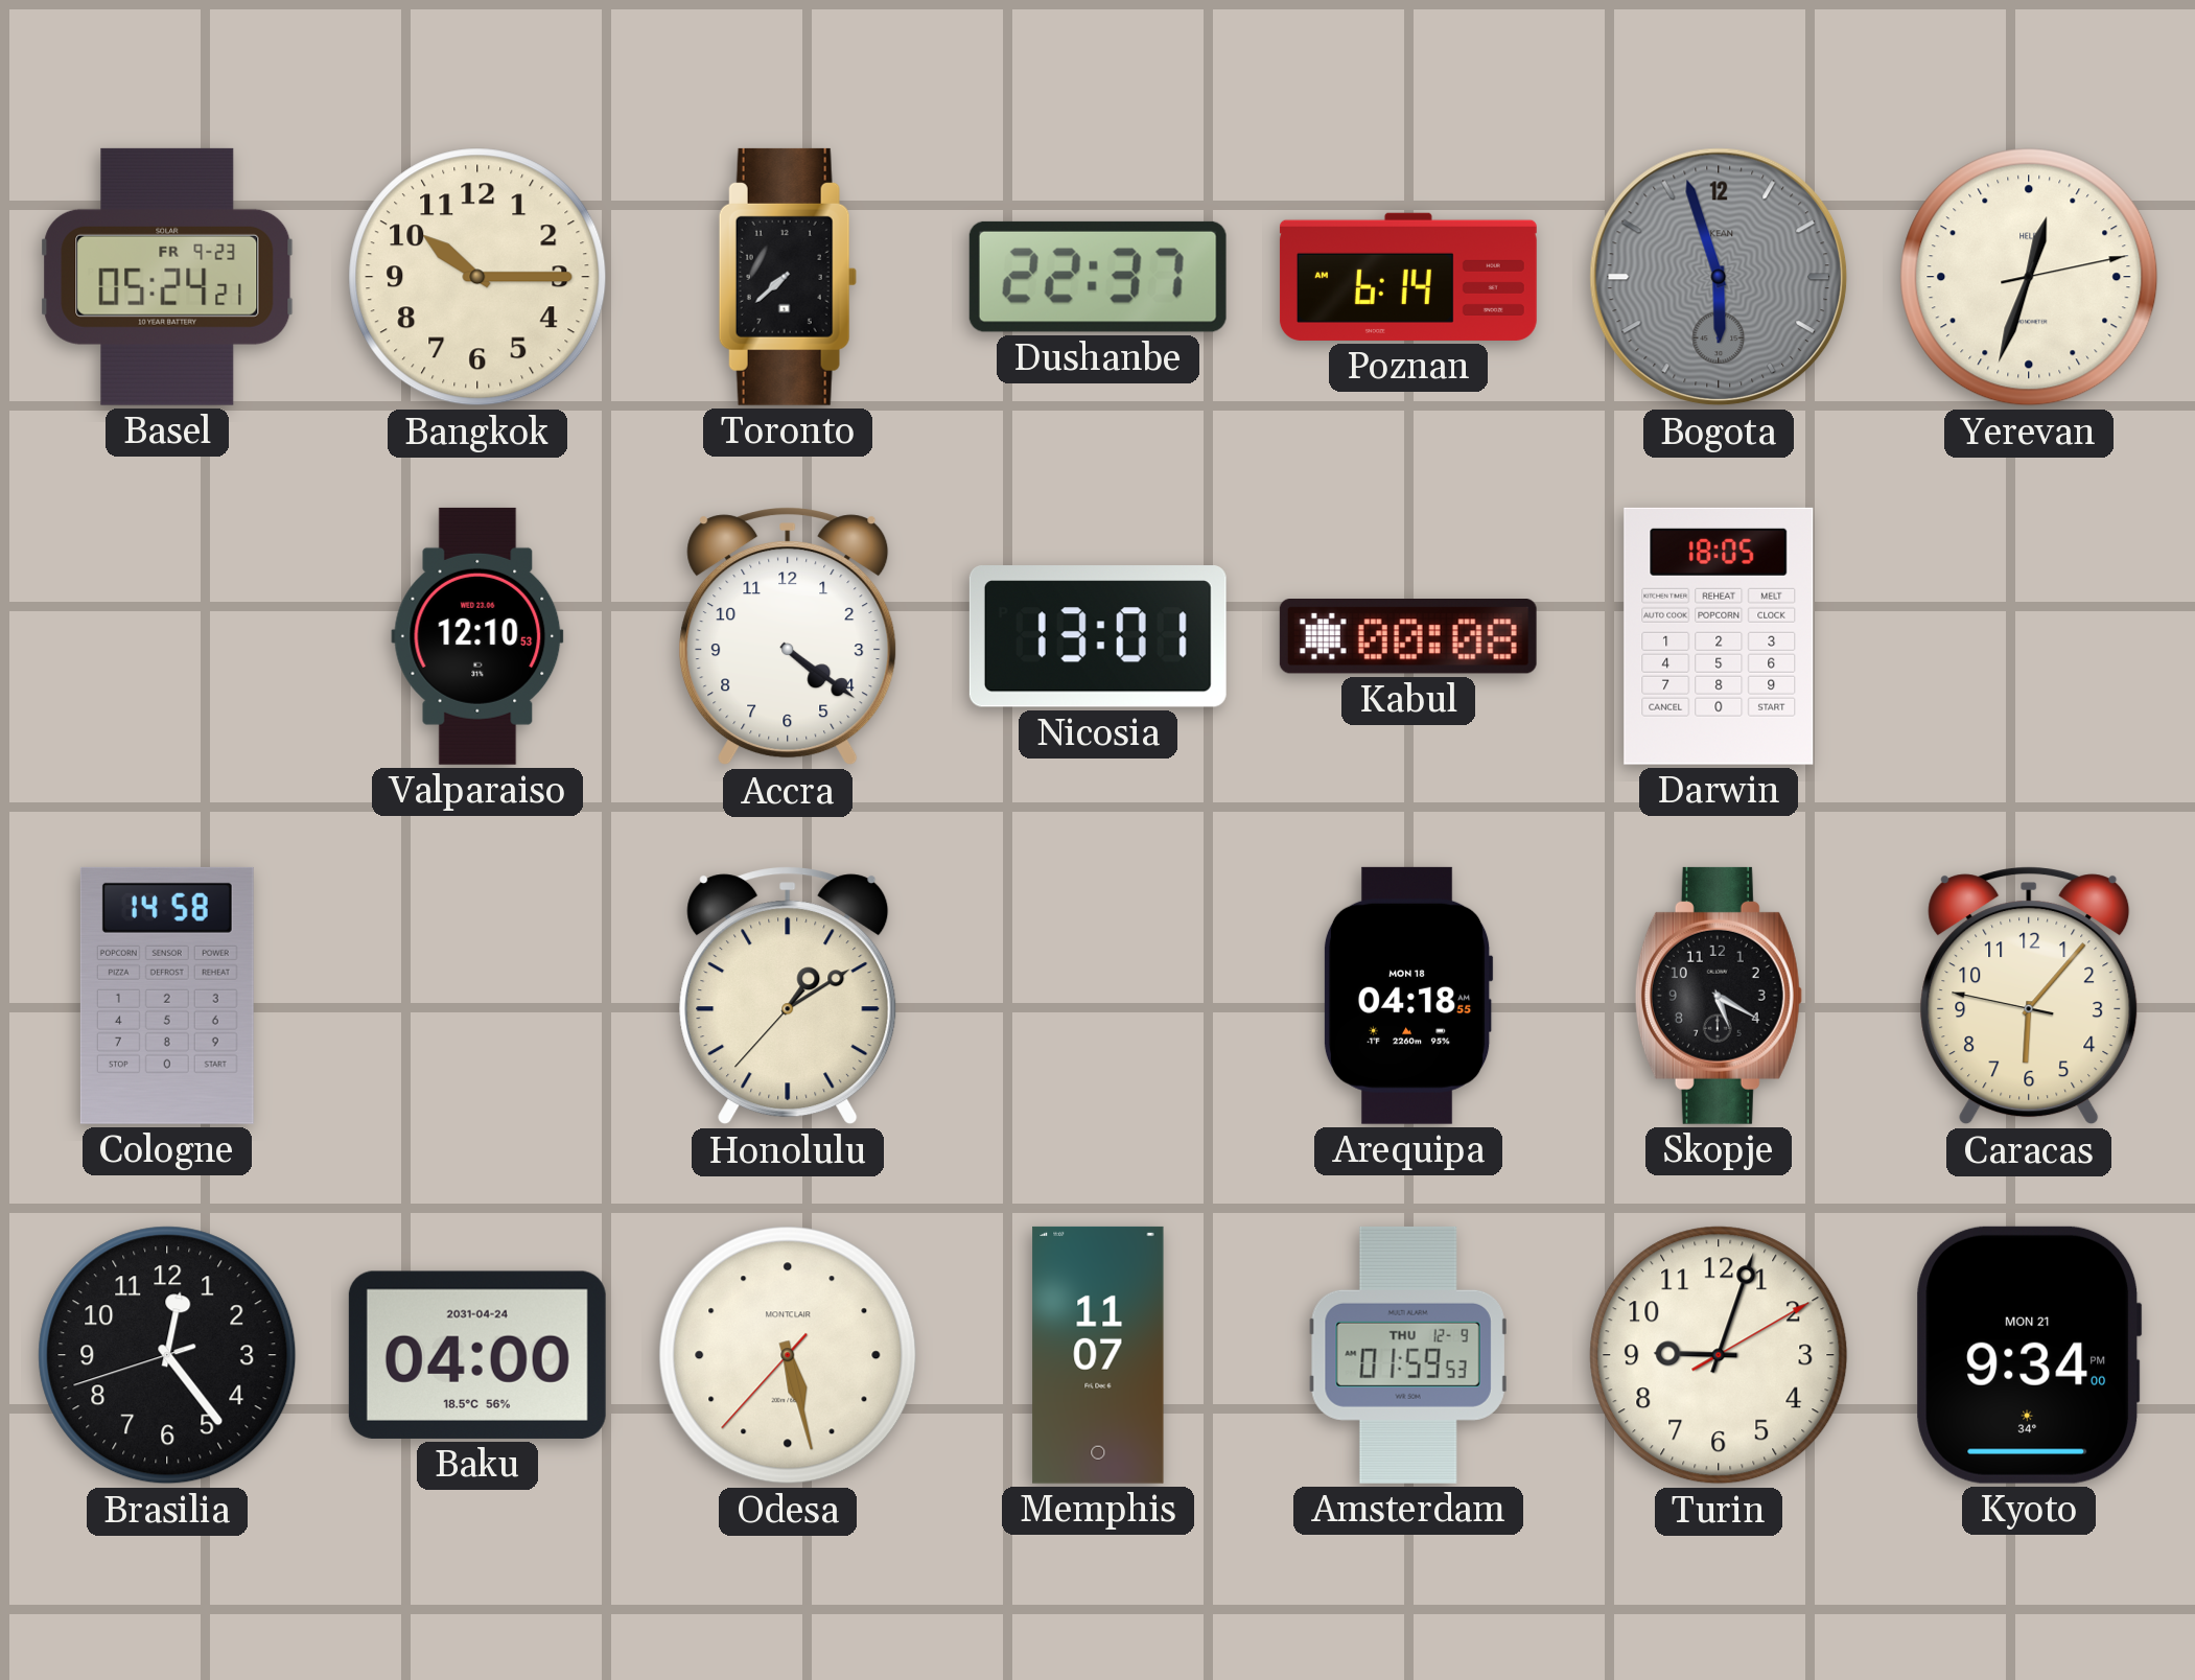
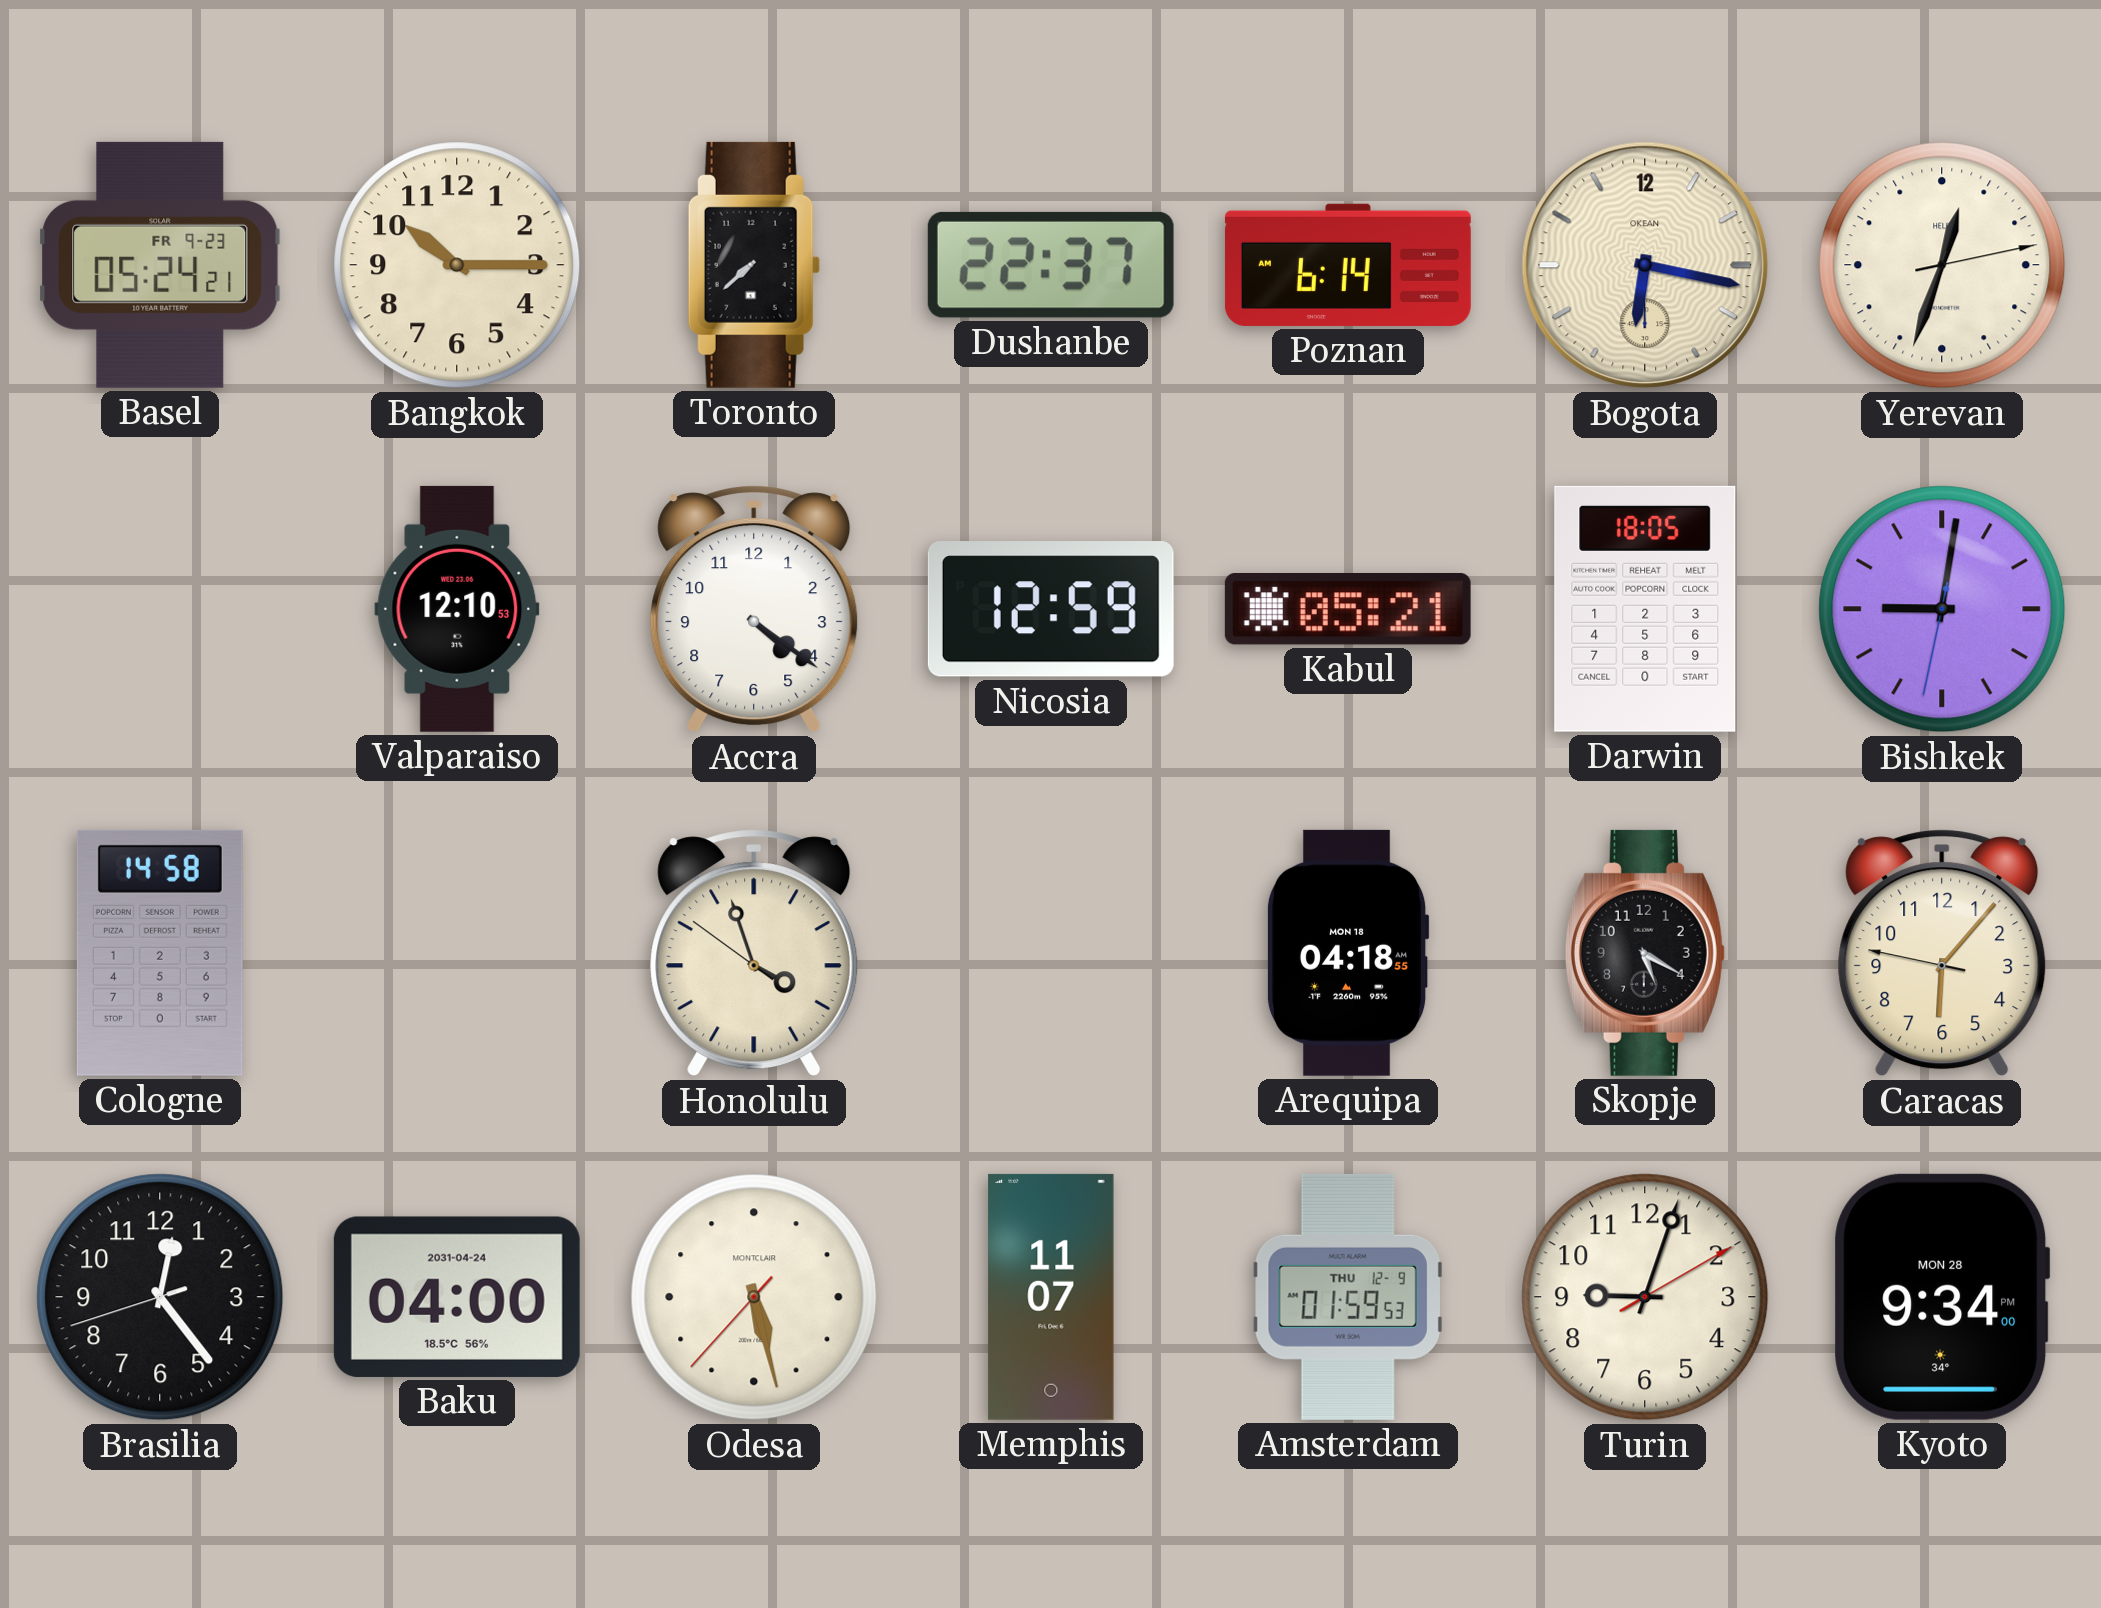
Bogota: 5:57 -> 6:17
Bogota dial: grey -> cream
Nicosia: 13:01 -> 12:59
Kabul: 00:08 -> 05:21
Bishkek: none -> 9:01
Honolulu: 1:09 -> 3:56
Kyoto date: MON 21 -> MON 28
